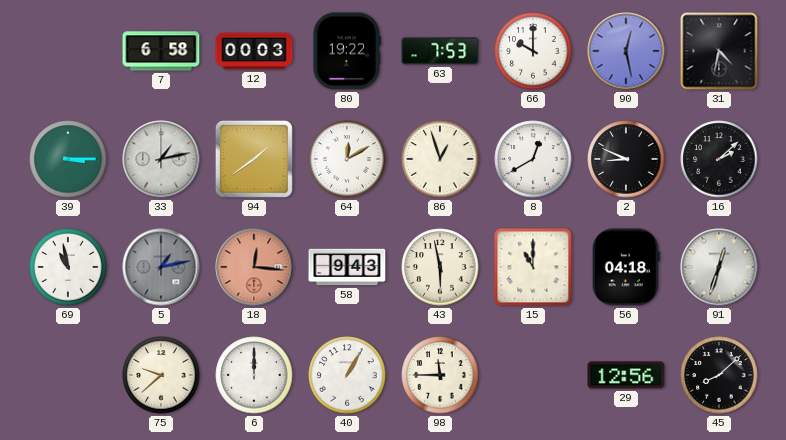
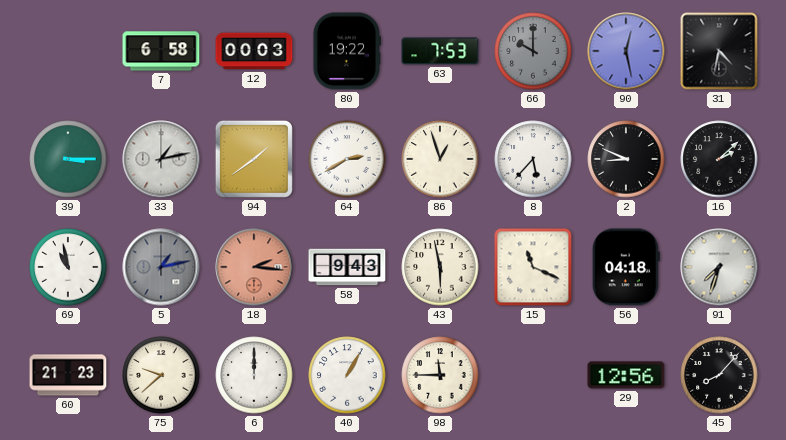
66 dial: white -> grey
64: 12:10 -> 2:40
8: 12:40 -> 5:37
18: 12:16 -> 2:16
15: 11:00 -> 11:19
91: 12:33 -> 7:33
60: none -> 21:23
45: 8:08 -> 8:07
